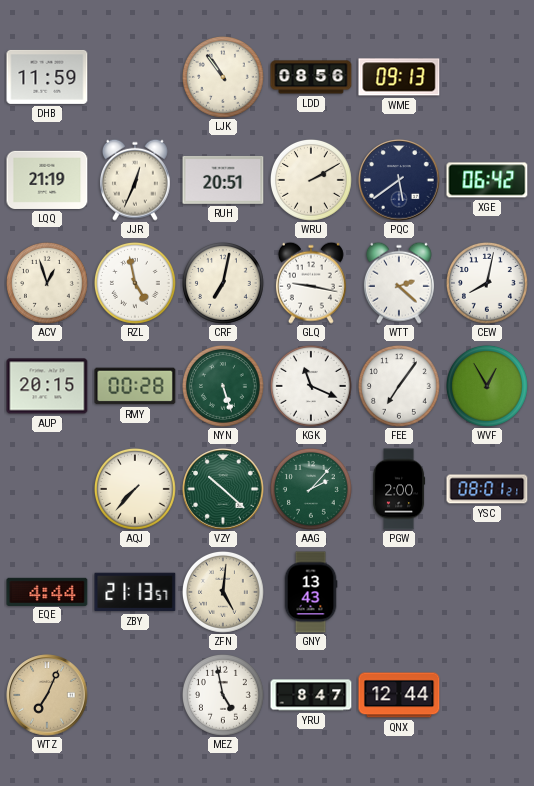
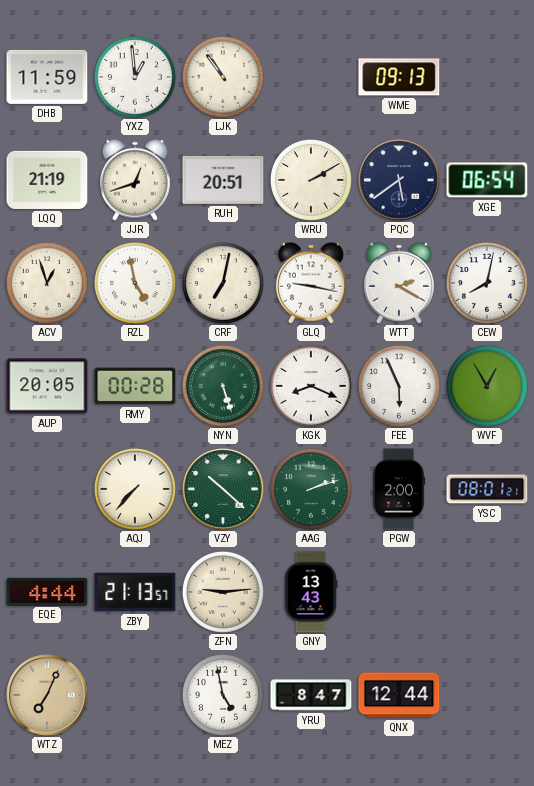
YXZ: none -> 12:59
LDD: 08:56 -> none
JJR: 12:34 -> 12:42
XGE: 06:42 -> 06:54
WTT: 2:22 -> 2:20
AUP: 20:15 -> 20:05
KGK: 11:19 -> 8:19
FEE: 7:06 -> 5:56
AAG: 2:07 -> 2:12
ZFN: 5:01 -> 9:14
